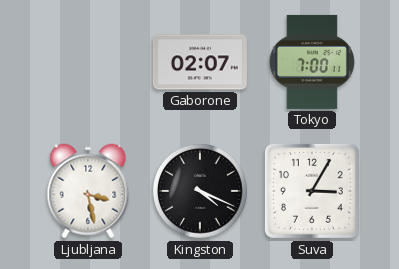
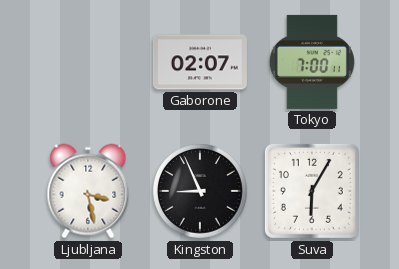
Kingston: 4:19 -> 8:56
Suva: 3:05 -> 6:05
